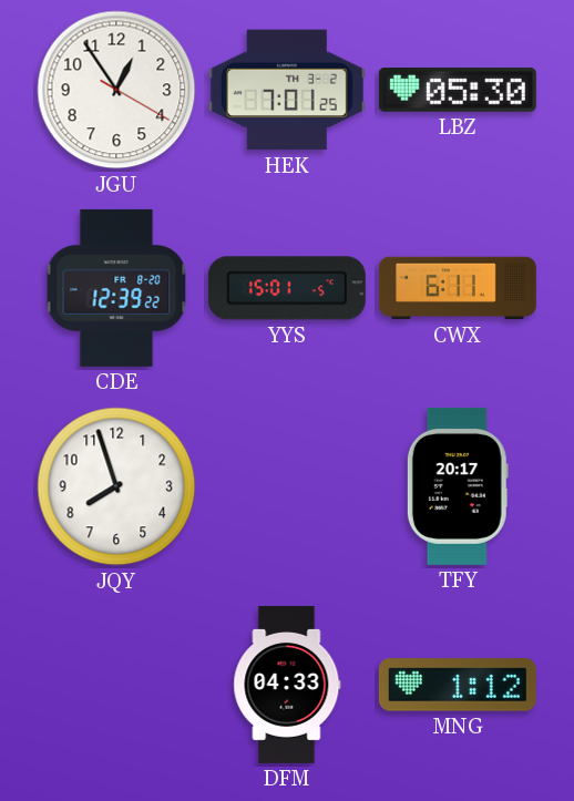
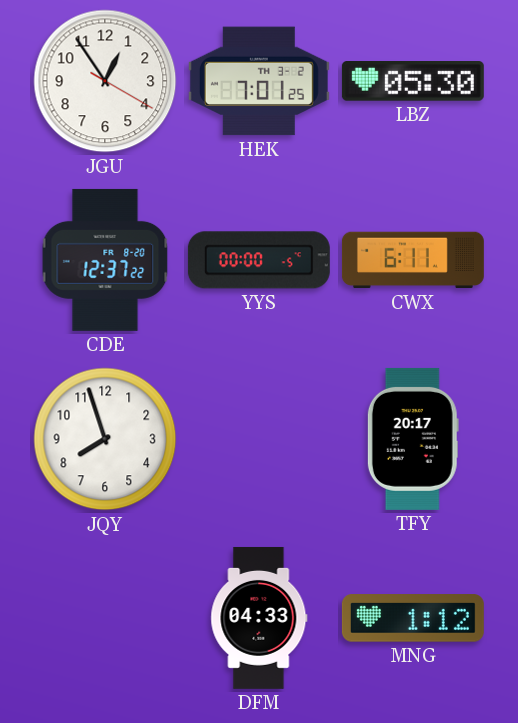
CDE: 12:39 -> 12:37
YYS: 15:01 -> 00:00
